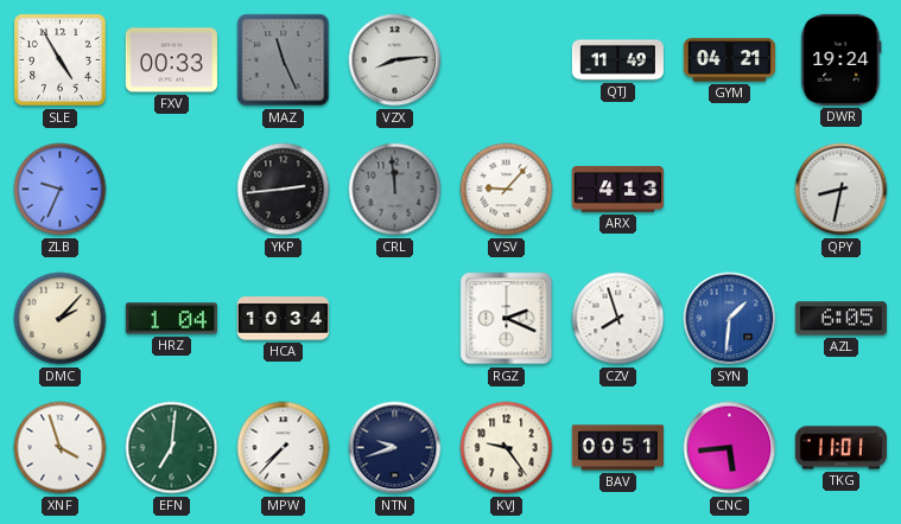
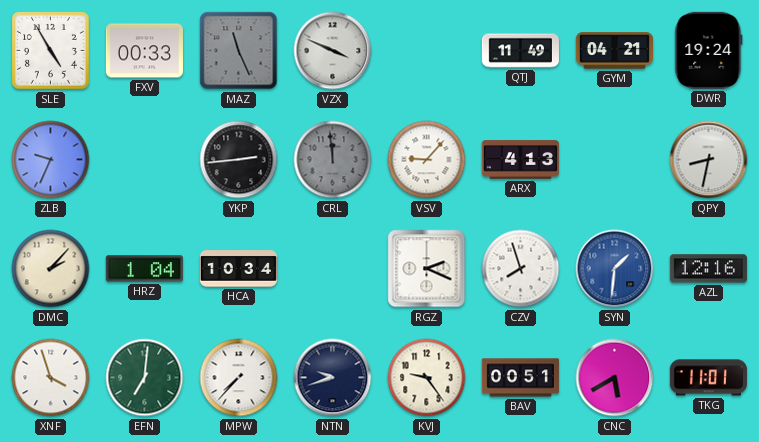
VZX: 8:14 -> 3:49
AZL: 6:05 -> 12:16
CNC: 5:44 -> 5:40
